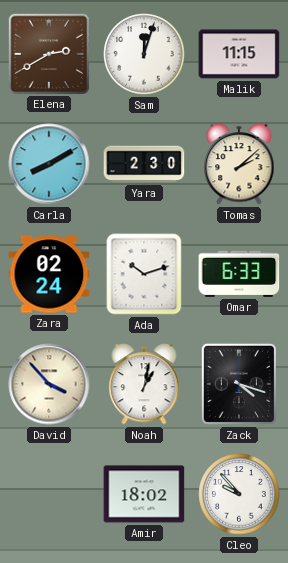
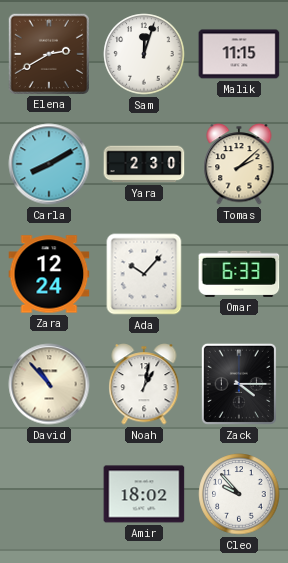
Zara: 02:24 -> 12:24
Ada: 10:12 -> 10:07
David: 3:53 -> 10:53
Zack: 4:18 -> 4:15
